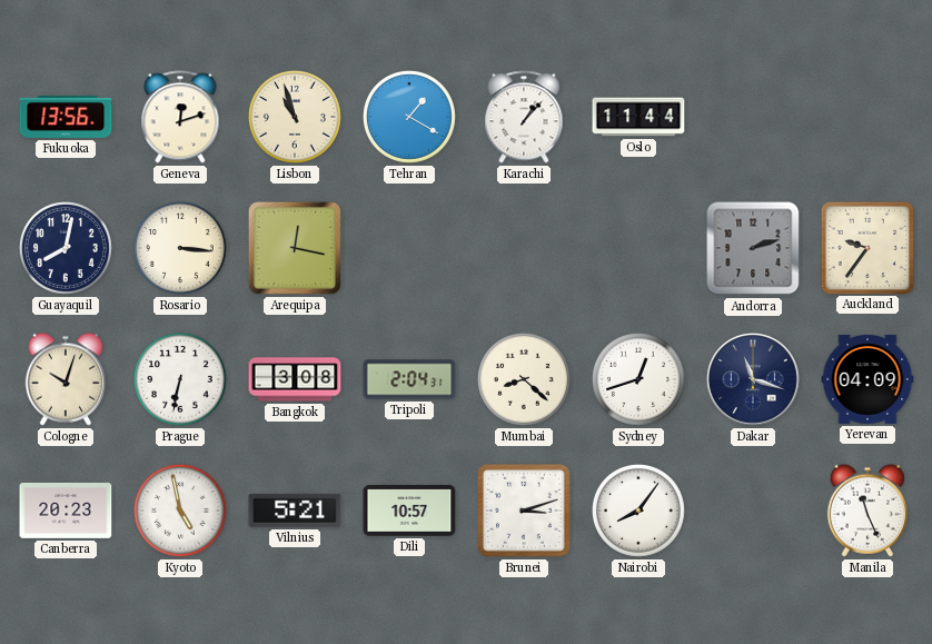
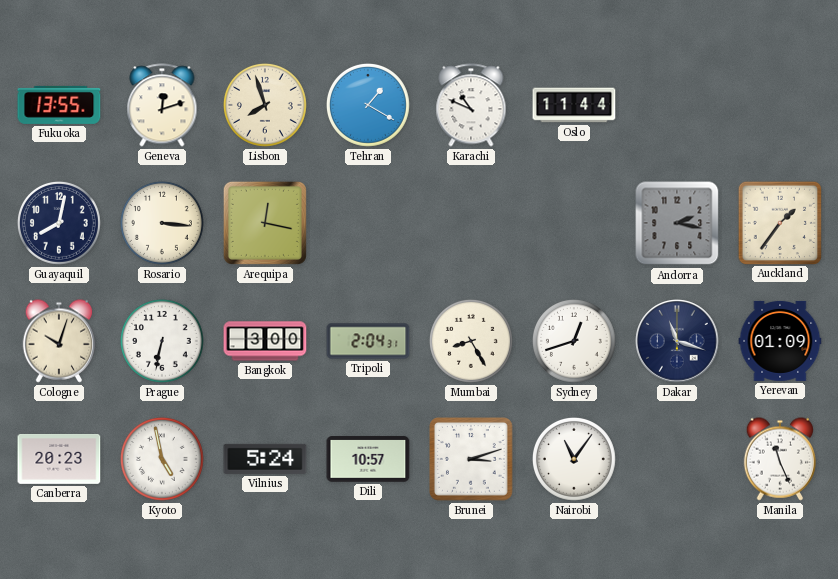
Fukuoka: 13:56 -> 13:55
Lisbon: 10:57 -> 7:57
Karachi: 1:07 -> 10:49
Andorra: 2:12 -> 2:17
Auckland: 9:36 -> 1:36
Bangkok: 3:08 -> 3:00
Mumbai: 8:22 -> 8:25
Yerevan: 04:09 -> 01:09
Vilnius: 5:21 -> 5:24
Nairobi: 8:06 -> 11:06
